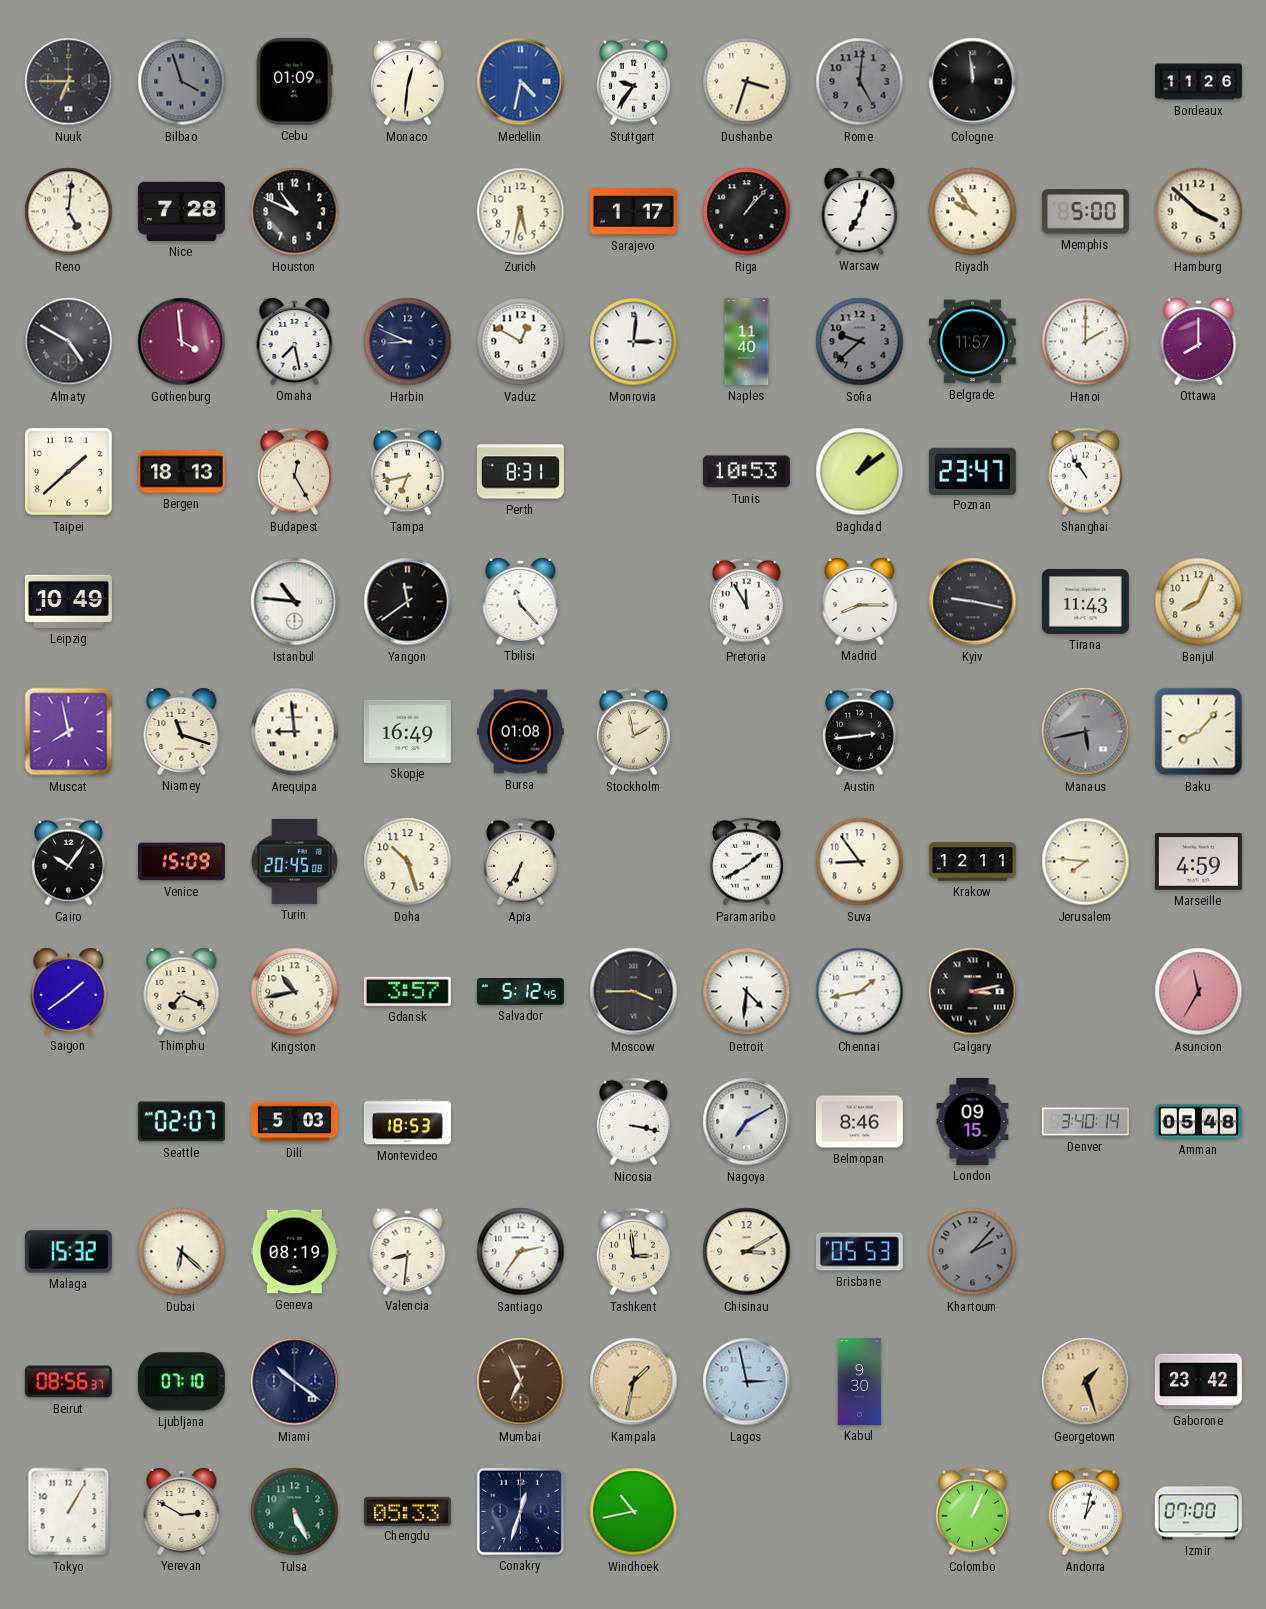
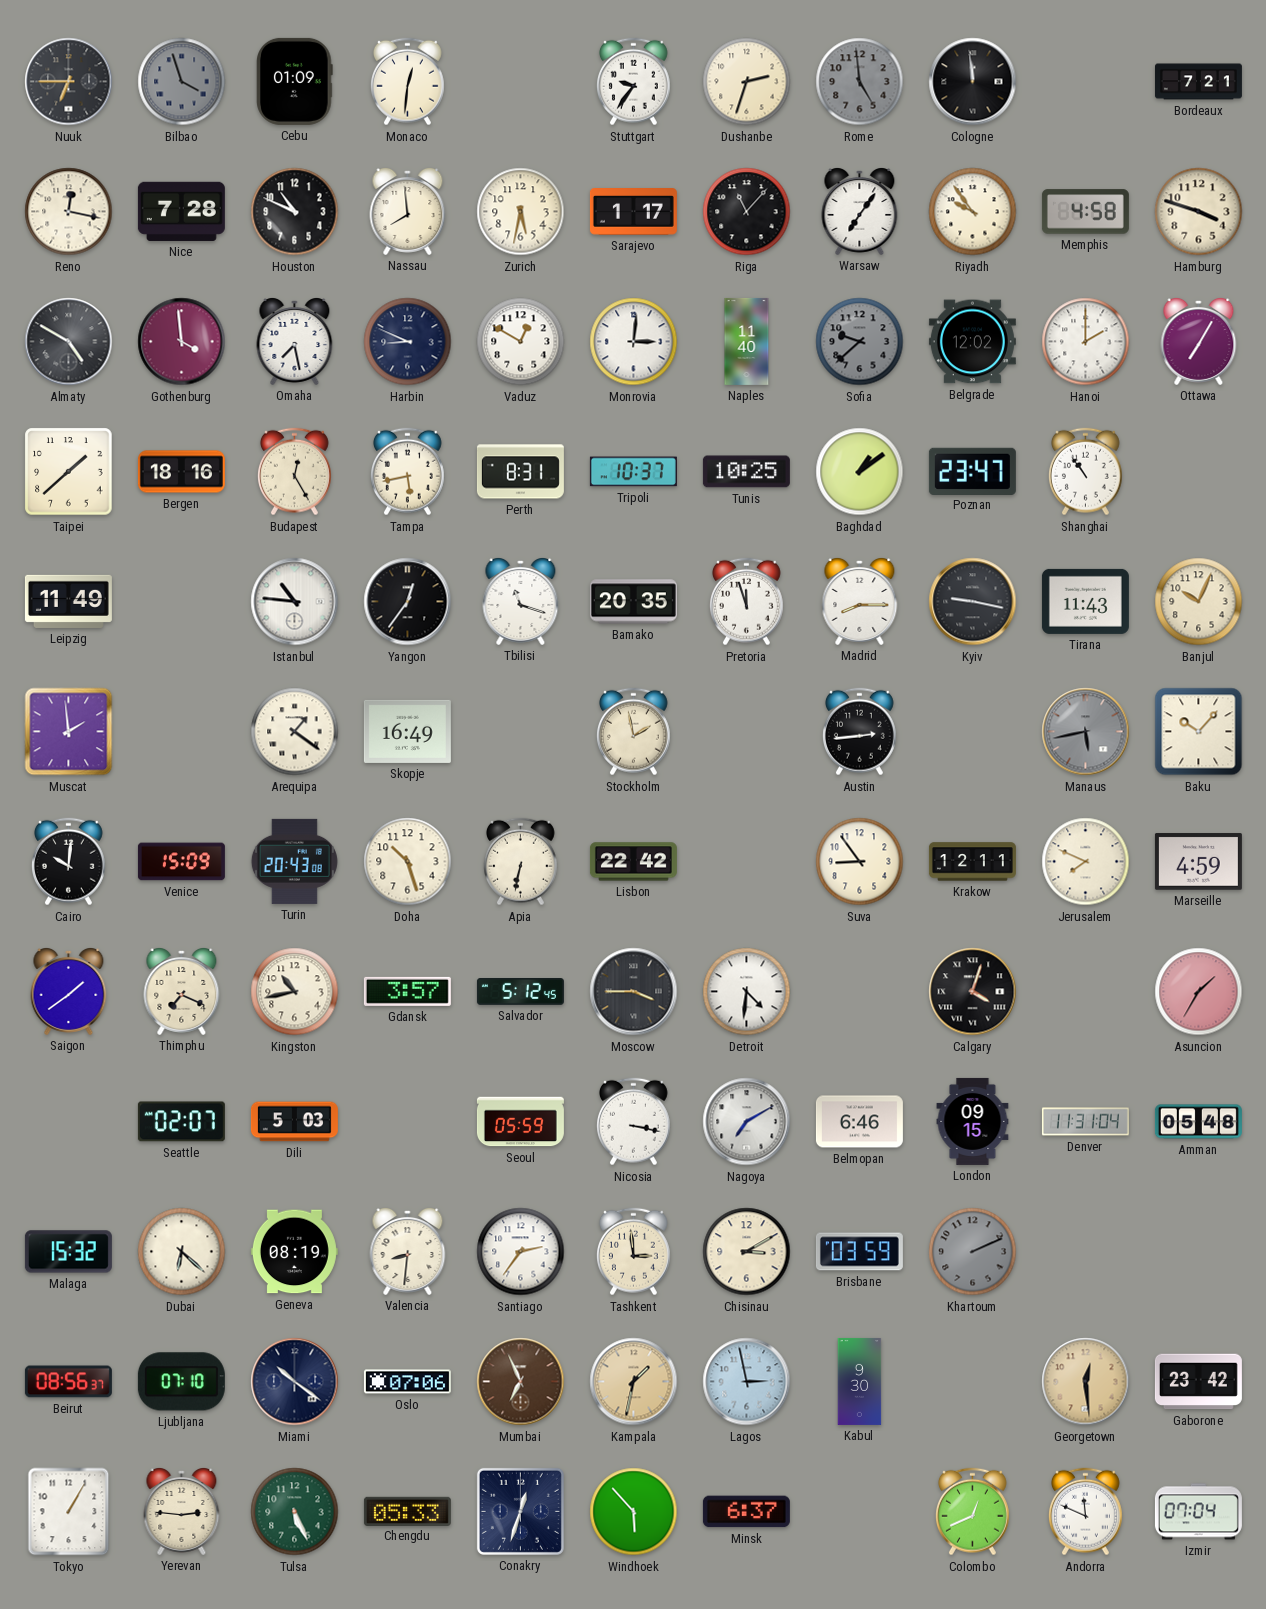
Medellin: 4:32 -> none
Dushanbe: 3:33 -> 2:33
Rome: 5:01 -> 4:59
Bordeaux: 11:26 -> 7:21
Reno: 5:01 -> 12:17
Nassau: none -> 7:59
Riga: 1:07 -> 11:07
Warsaw: 7:03 -> 7:06
Memphis: 5:00 -> 4:58
Hamburg: 3:52 -> 3:48
Belgrade: 11:57 -> 12:02
Ottawa: 8:00 -> 7:05
Bergen: 18:13 -> 18:16
Tampa: 6:43 -> 5:43
Tripoli: none -> 10:37
Tunis: 10:53 -> 10:25
Leipzig: 10:49 -> 11:49
Yangon: 11:39 -> 12:36
Tbilisi: 11:23 -> 11:18
Bamako: none -> 20:35
Pretoria: 11:55 -> 11:57
Banjul: 8:04 -> 10:04
Muscat: 7:58 -> 1:59
Niamey: 11:18 -> none
Arequipa: 8:59 -> 1:21
Bursa: 01:08 -> none
Baku: 8:07 -> 10:07
Cairo: 10:06 -> 10:01
Turin: 20:45 -> 20:43
Apia: 6:35 -> 6:32
Lisbon: none -> 22:42
Paramaribo: 1:40 -> none
Jerusalem: 7:46 -> 7:49
Chennai: 1:43 -> none
Calgary: 3:13 -> 4:03
Asuncion: 11:35 -> 1:35
Montevideo: 18:53 -> none
Seoul: none -> 05:59
Belmopan: 8:46 -> 6:46
Denver: 3:40 -> 11:31
Brisbane: 05:53 -> 03:59
Khartoum: 2:07 -> 2:11
Oslo: none -> 07:06
Georgetown: 1:27 -> 12:29
Yerevan: 2:50 -> 2:46
Windhoek: 10:43 -> 5:53
Minsk: none -> 6:37
Colombo: 1:04 -> 12:41
Andorra: 1:02 -> 11:49
Izmir: 07:00 -> 07:04
